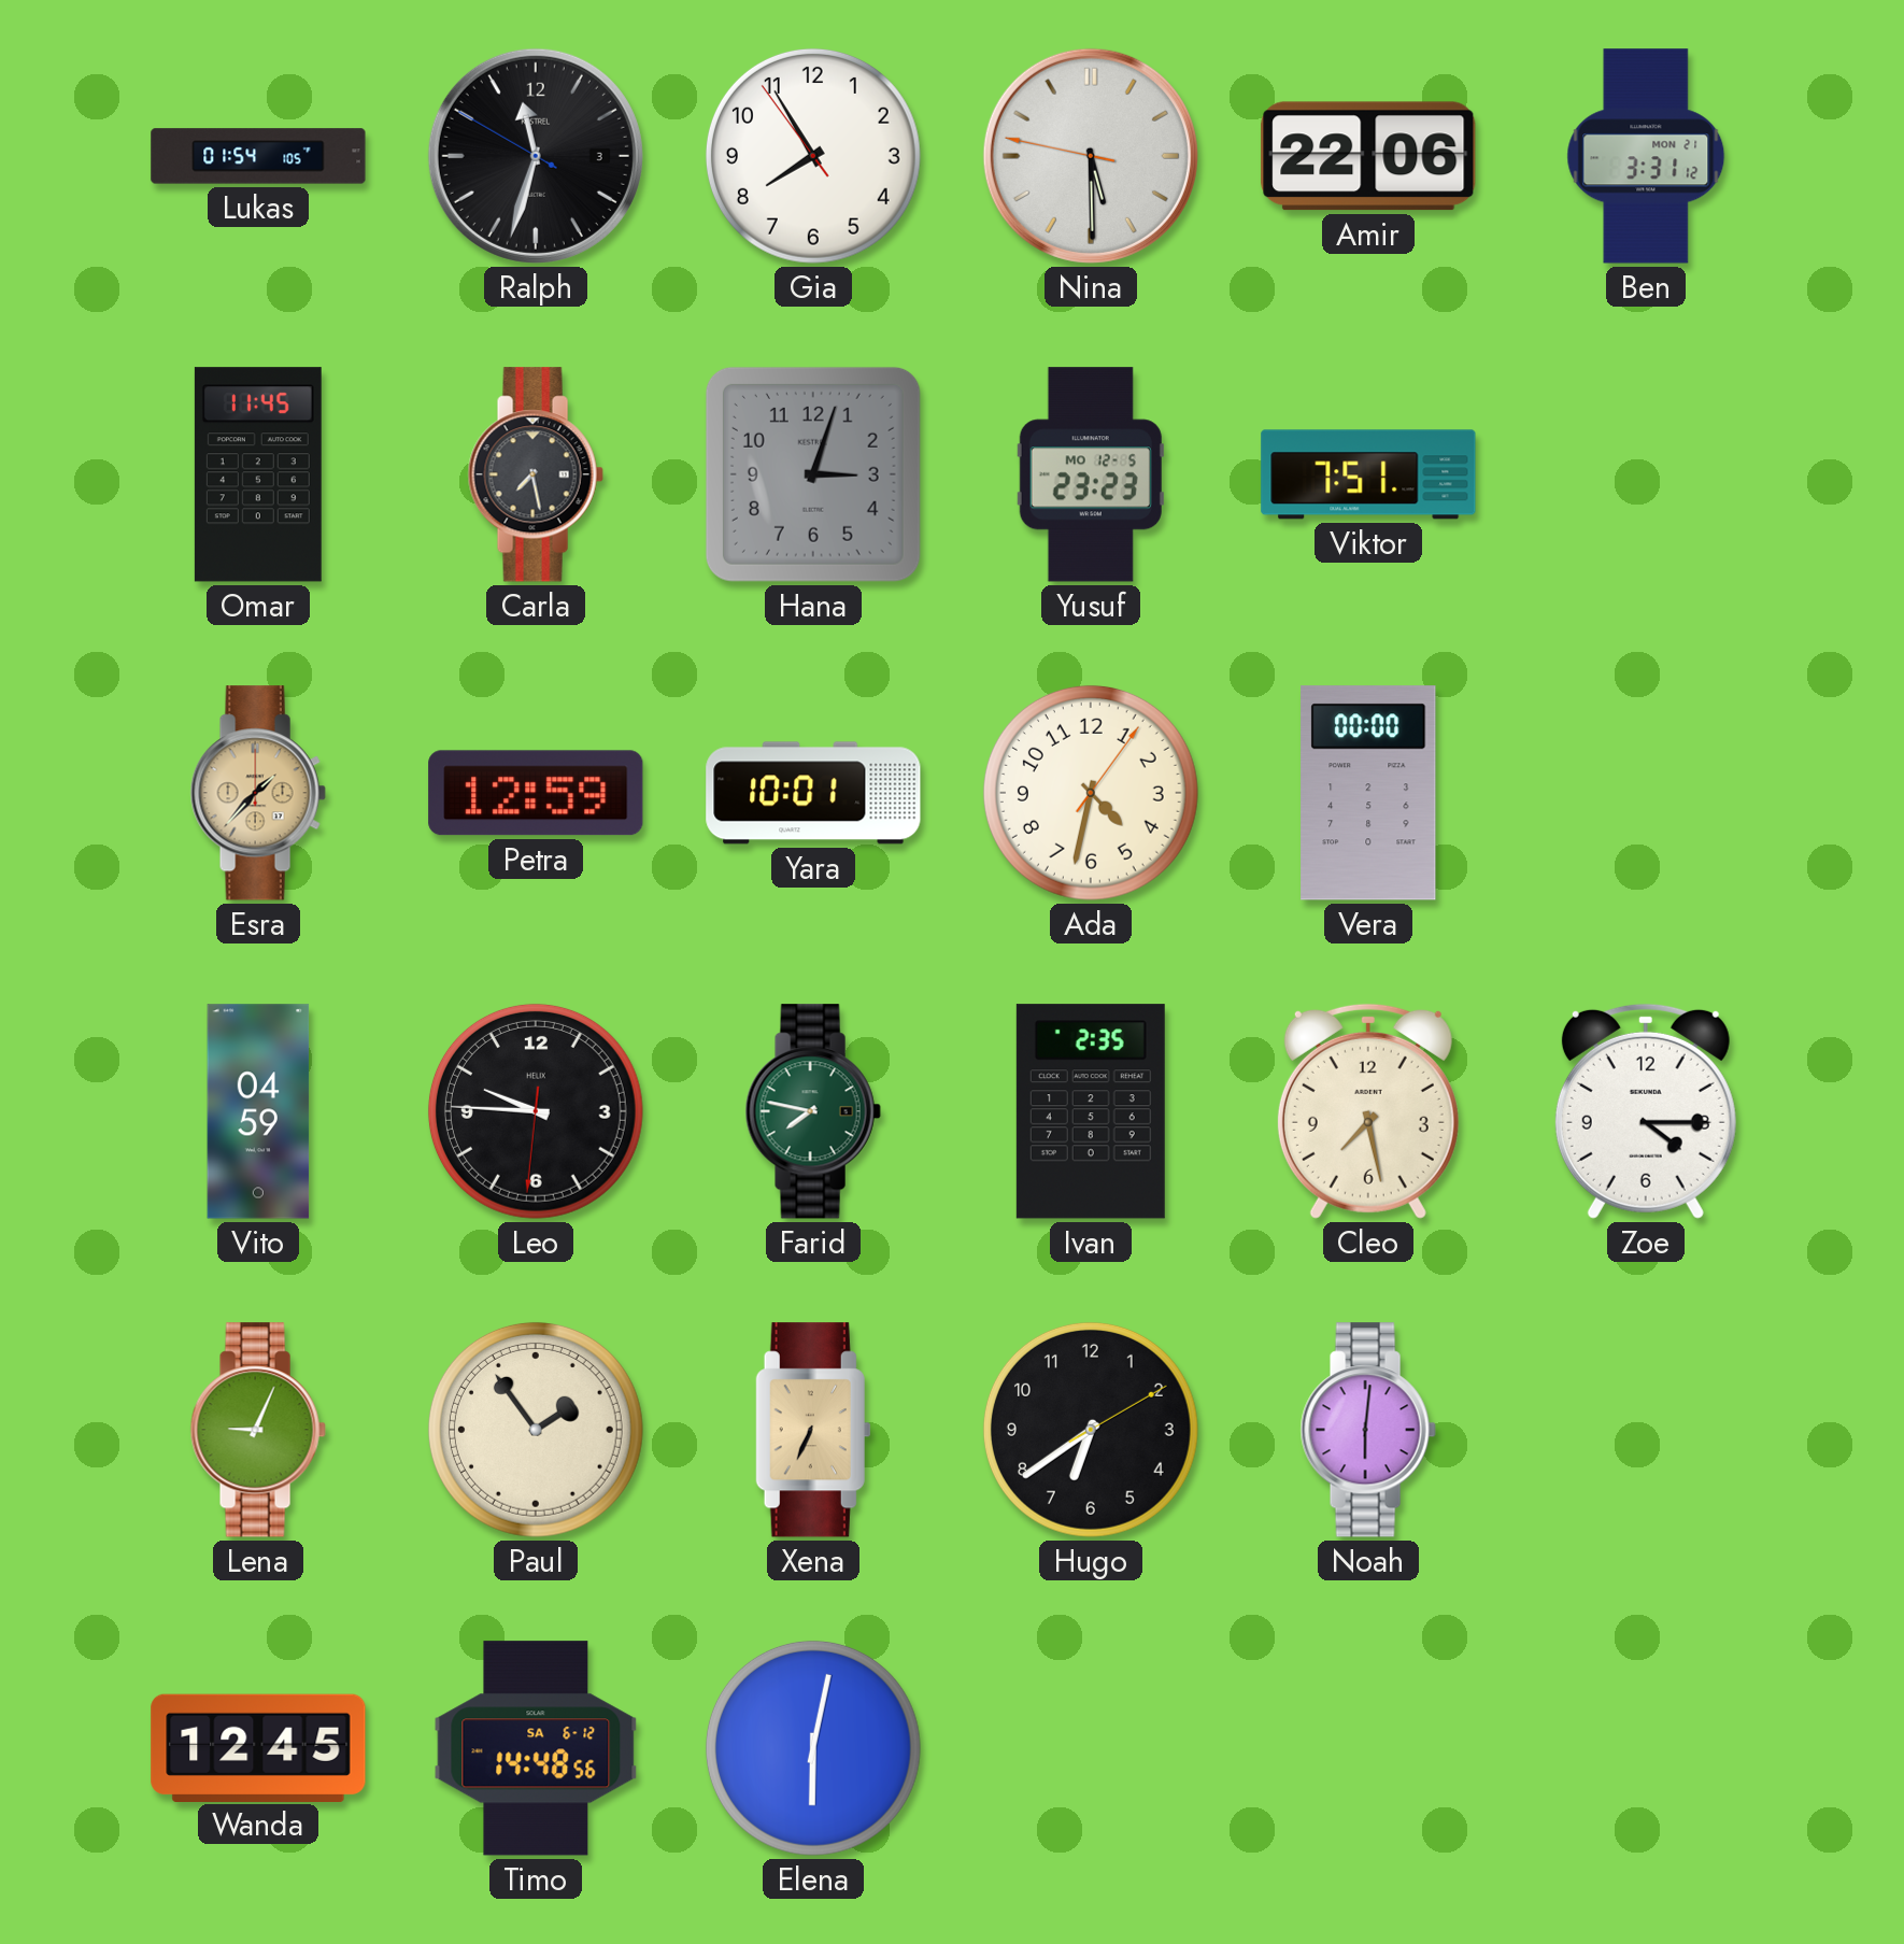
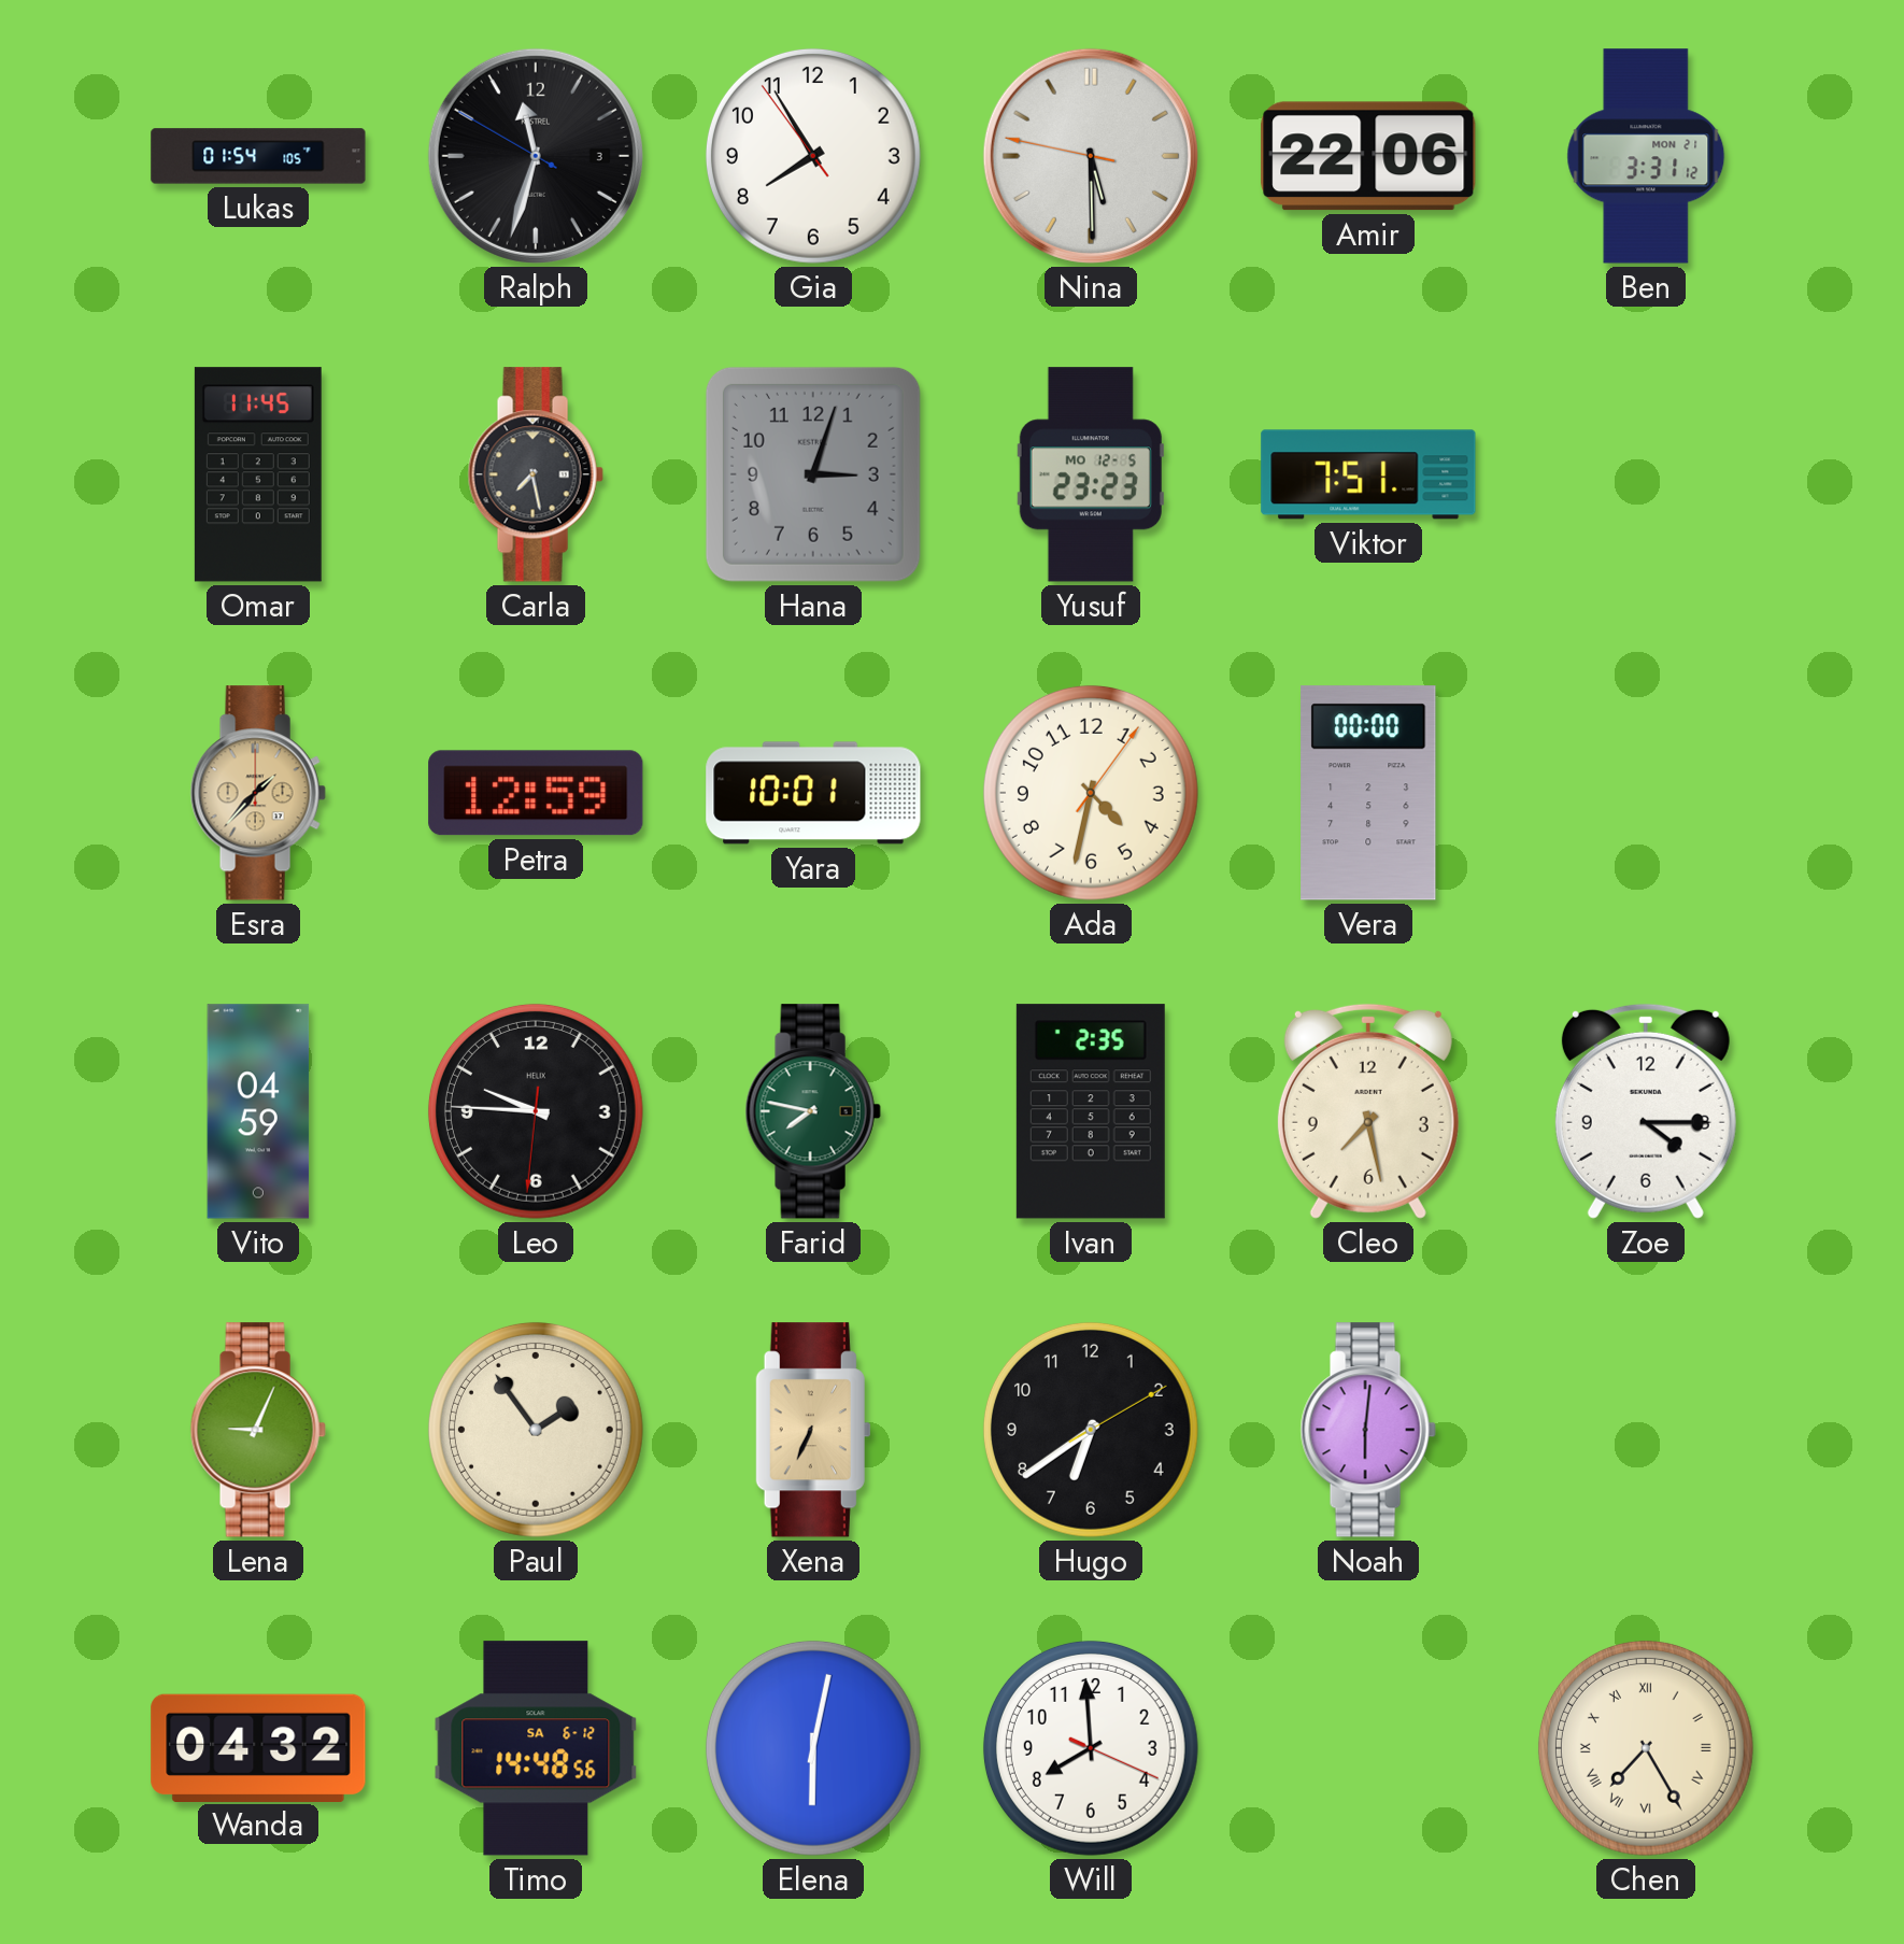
Wanda: 12:45 -> 04:32
Will: none -> 7:59
Chen: none -> 7:25
